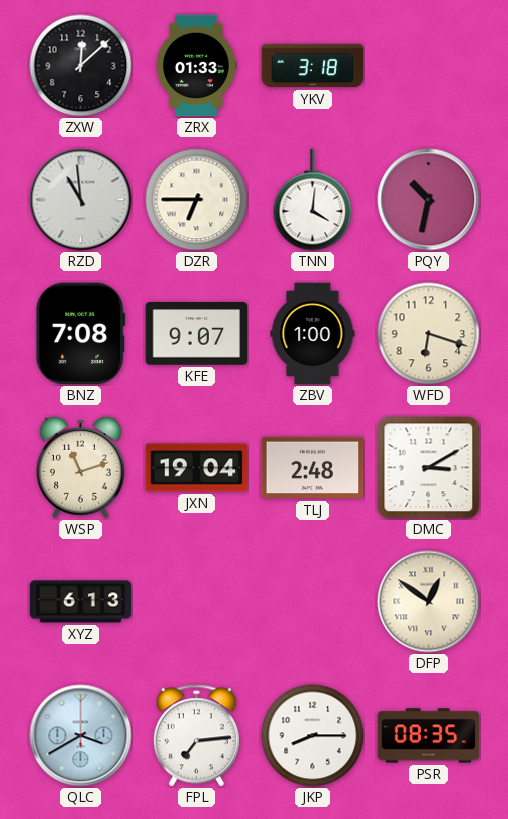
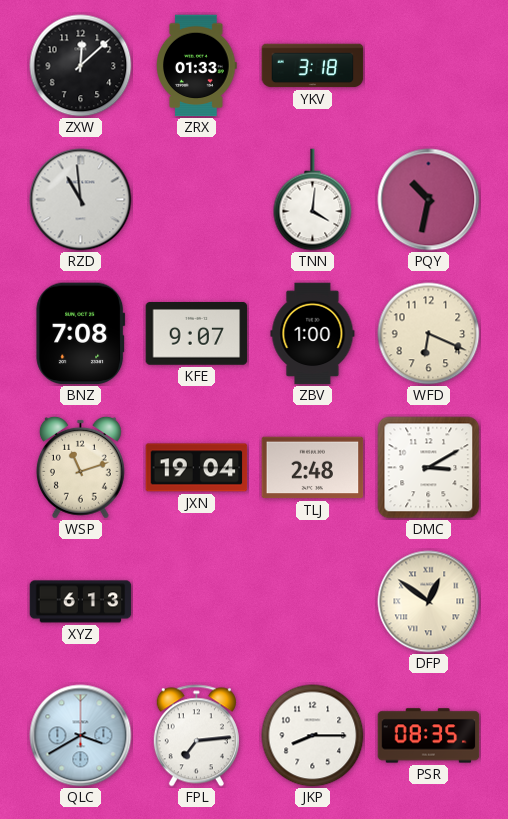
DZR: 6:45 -> none
WFD: 6:18 -> 6:19
